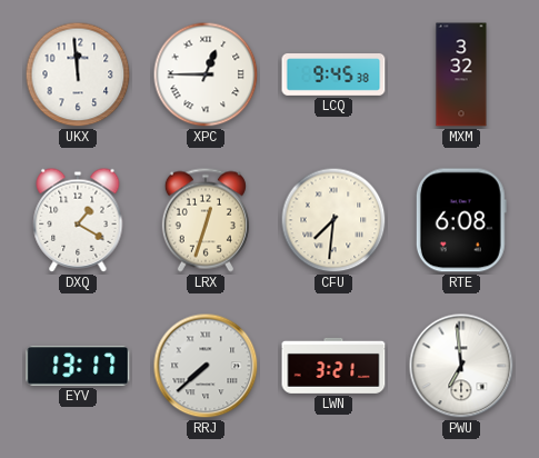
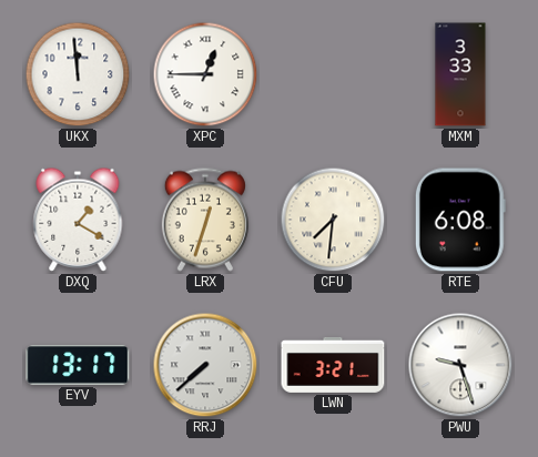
LCQ: 9:45 -> none
MXM: 3:32 -> 3:33
PWU: 6:59 -> 9:27
